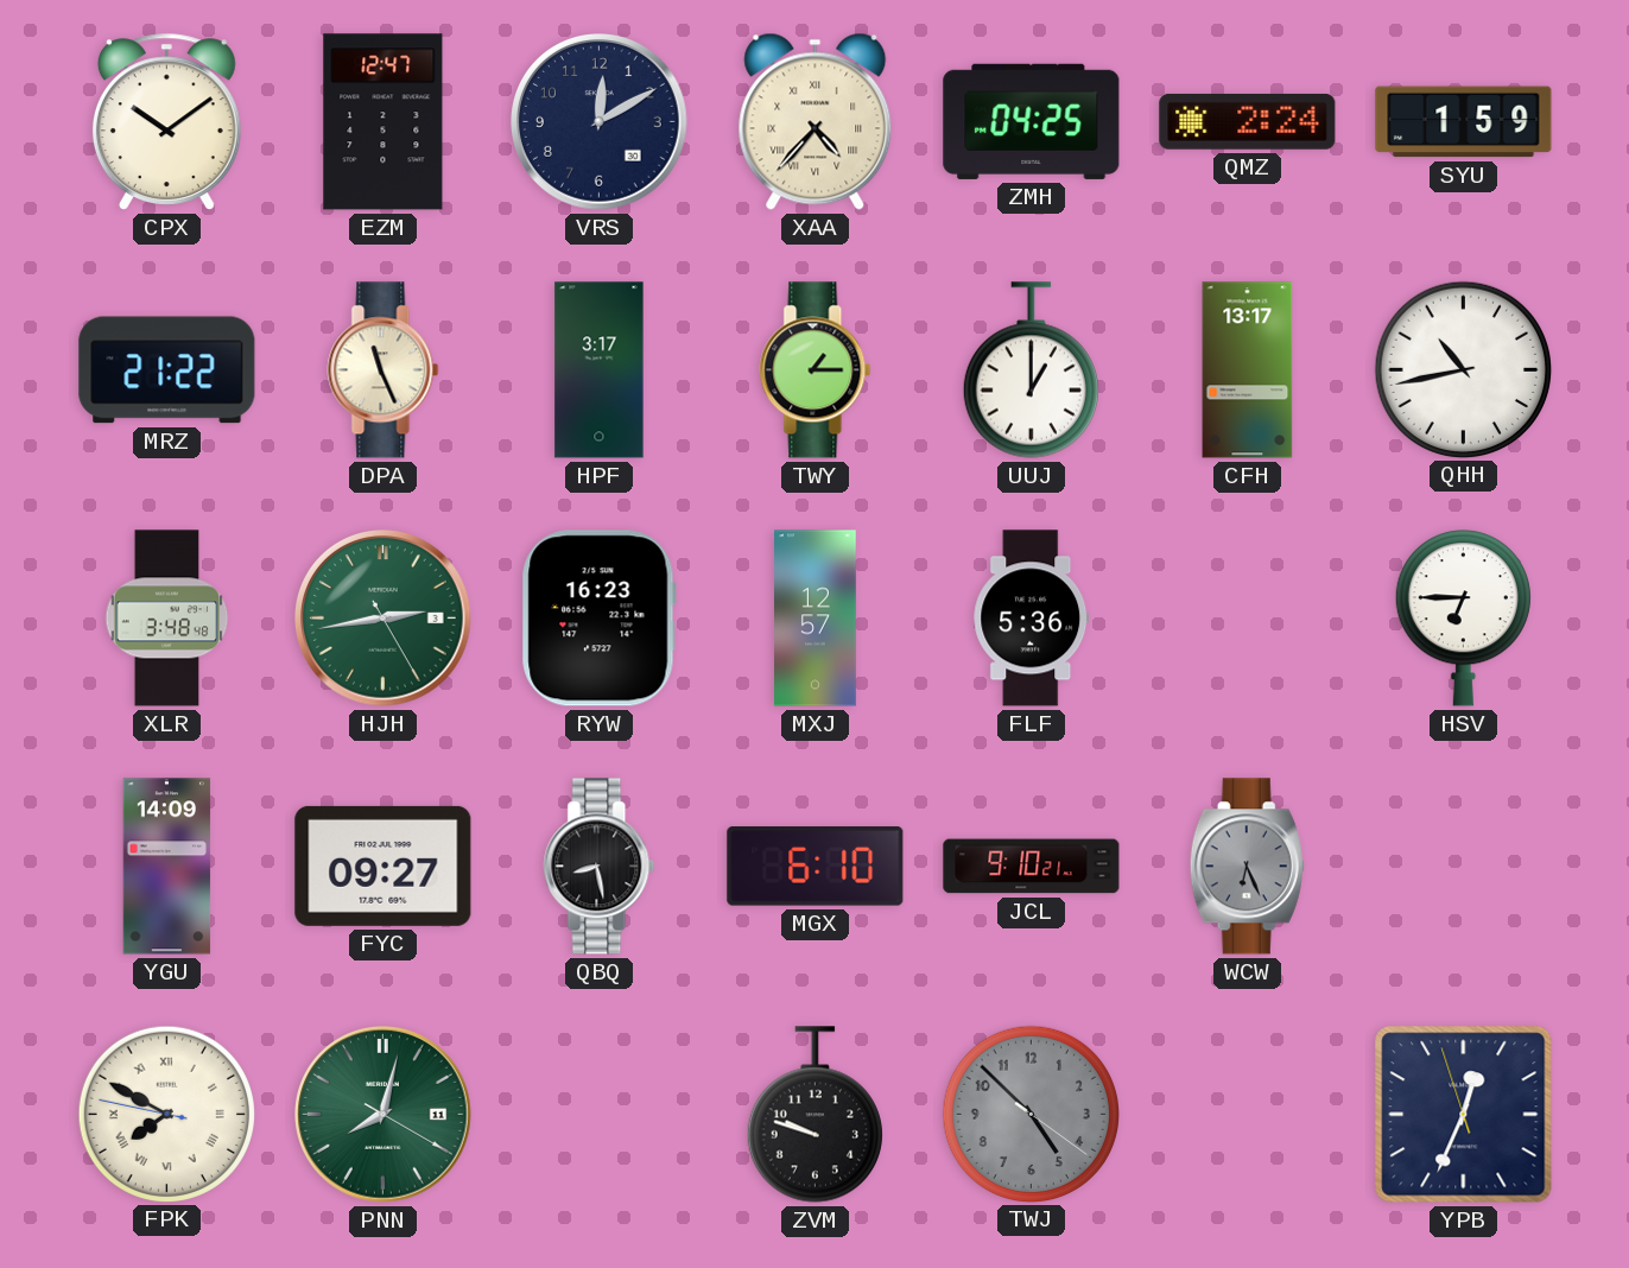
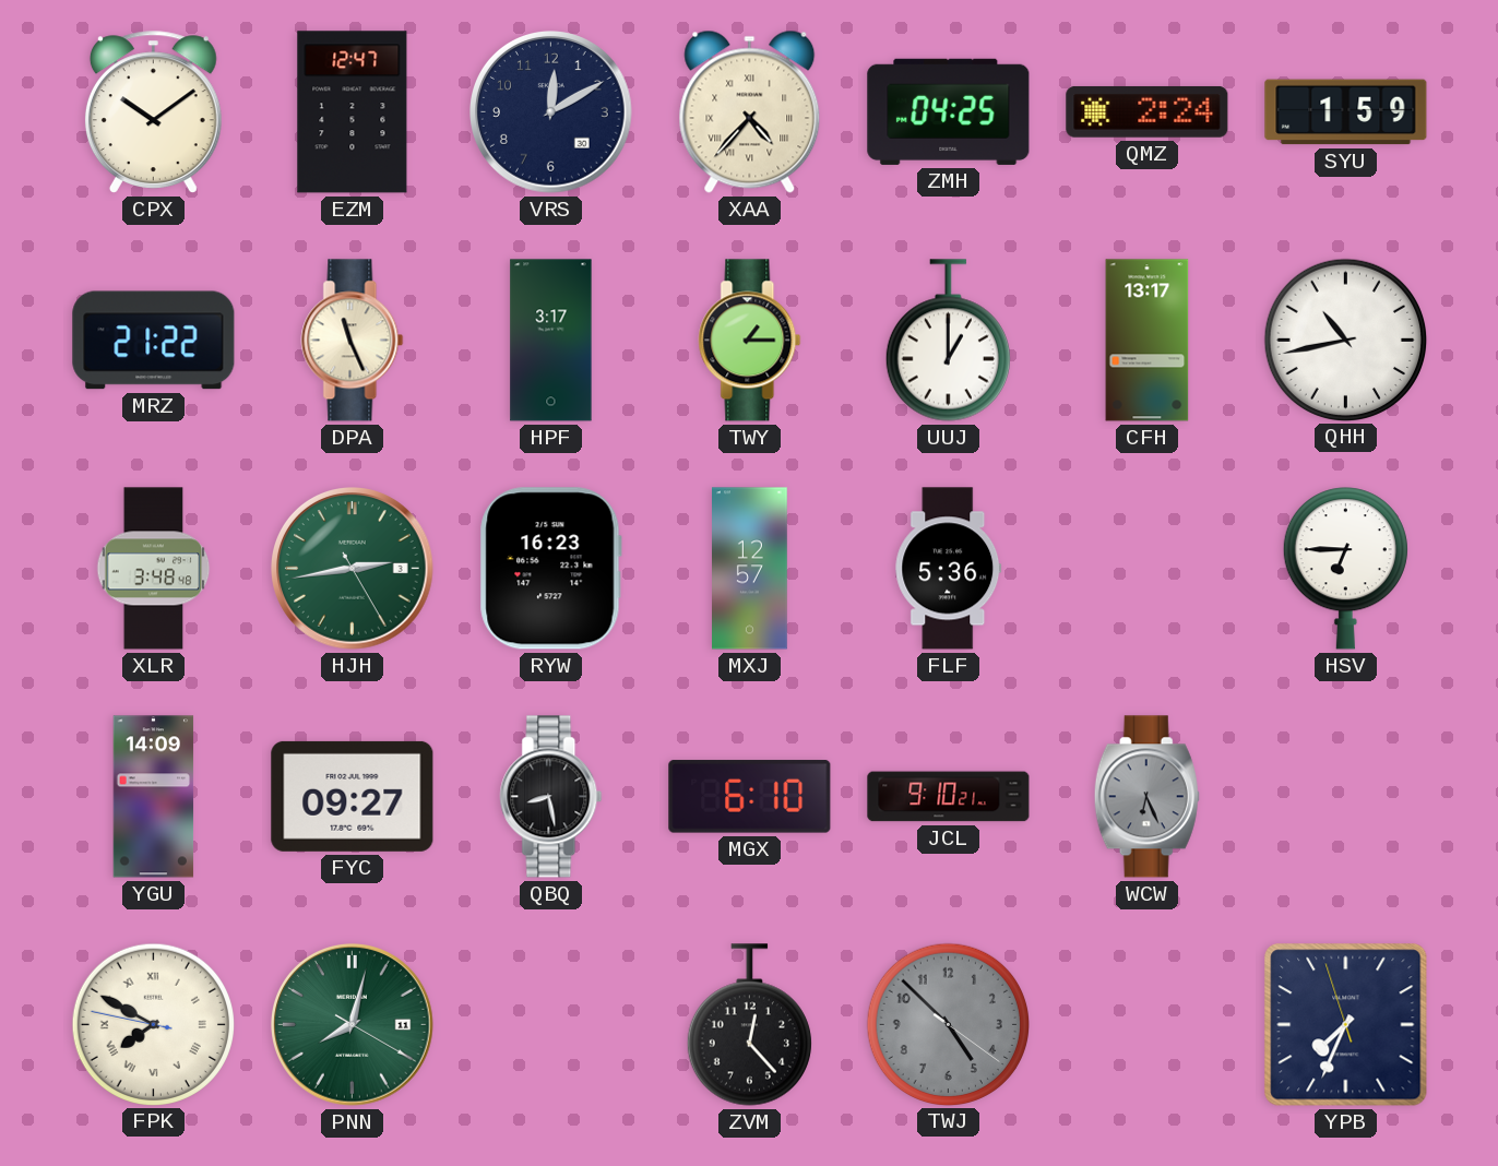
ZVM: 9:48 -> 12:23
YPB: 12:33 -> 7:33
